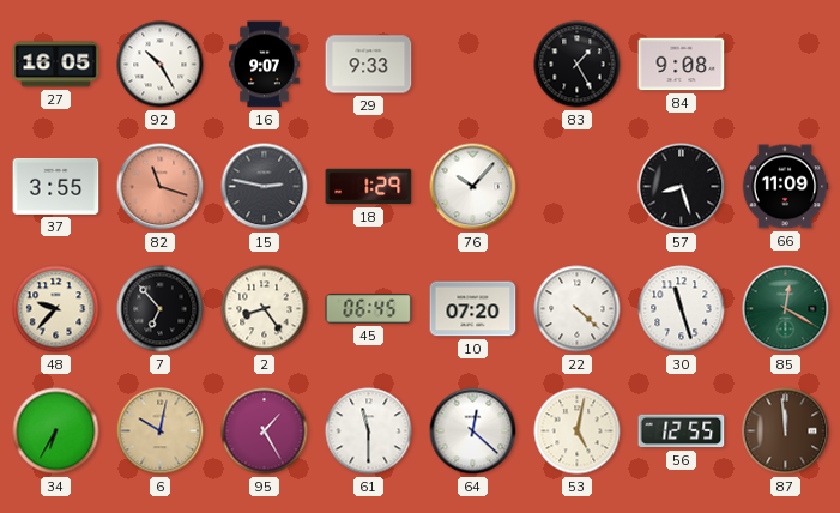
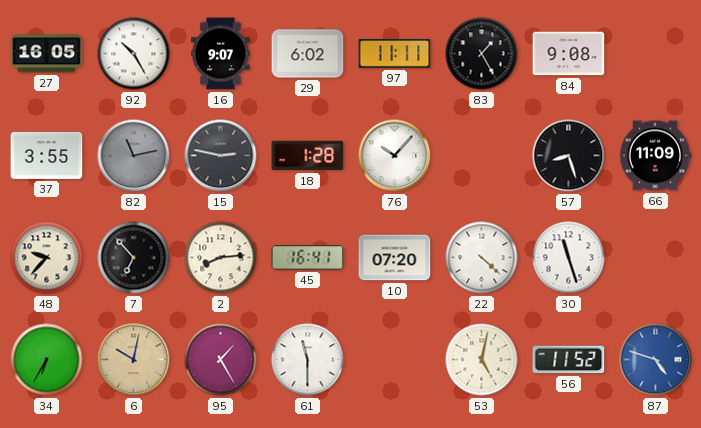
29: 9:33 -> 6:02
97: none -> 11:11
82: 11:18 -> 11:13
82 dial: salmon -> grey
18: 1:29 -> 1:28
2: 8:24 -> 8:14
45: 06:45 -> 16:41
85: 12:20 -> none
64: 12:22 -> none
56: 12:55 -> 11:52
87: 11:59 -> 4:48
87 dial: brown -> blue
